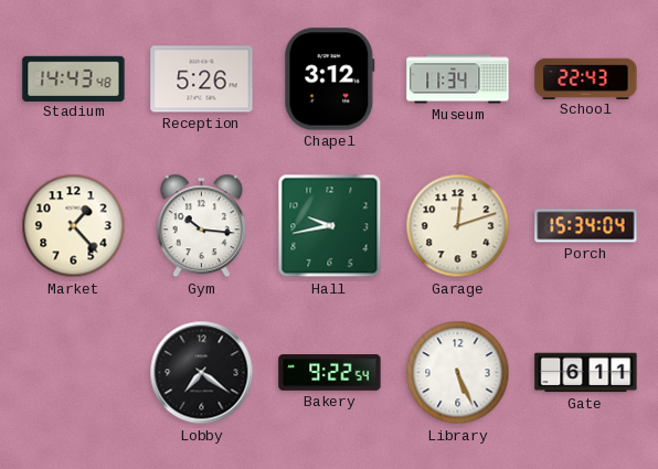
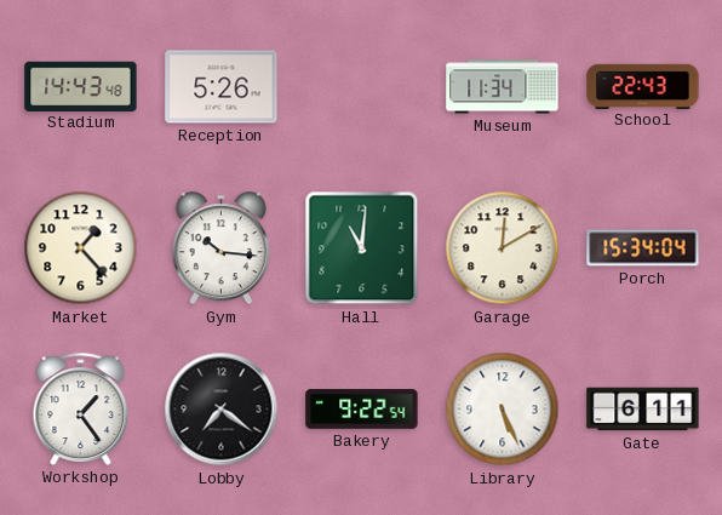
Chapel: 3:12 -> none
Hall: 9:43 -> 11:01
Garage: 12:12 -> 12:10
Workshop: none -> 1:24
